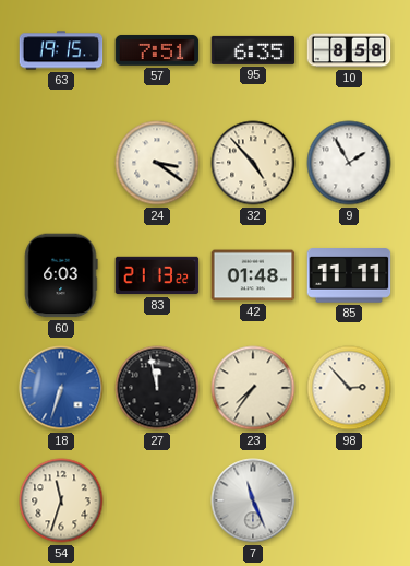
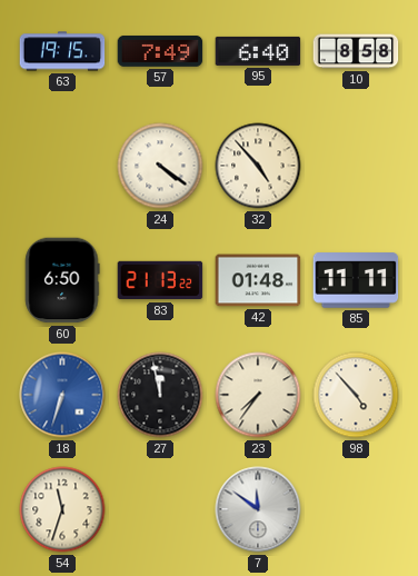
57: 7:51 -> 7:49
95: 6:35 -> 6:40
24: 3:21 -> 4:21
9: 1:55 -> none
60: 6:03 -> 6:50
98: 2:53 -> 4:53
7: 11:26 -> 11:51
